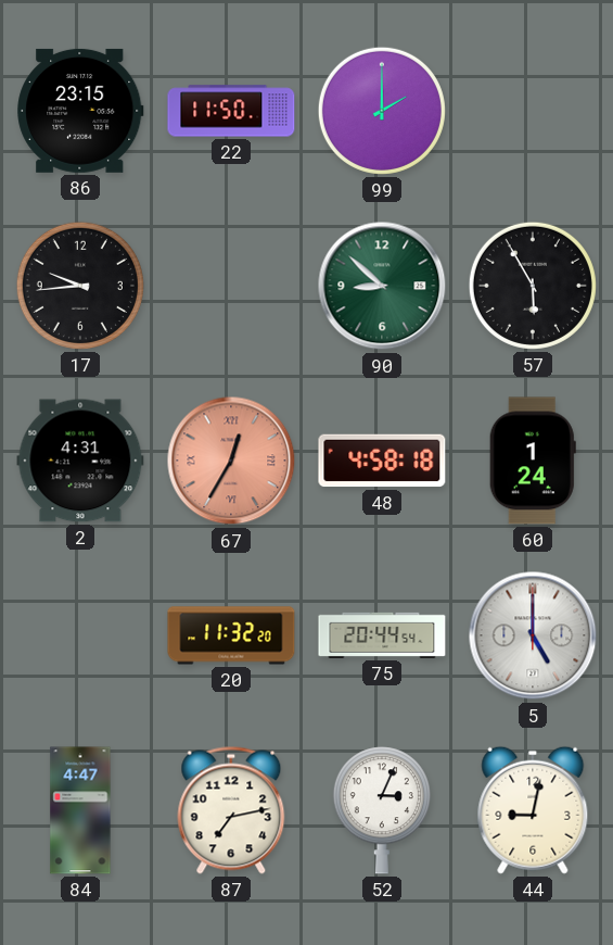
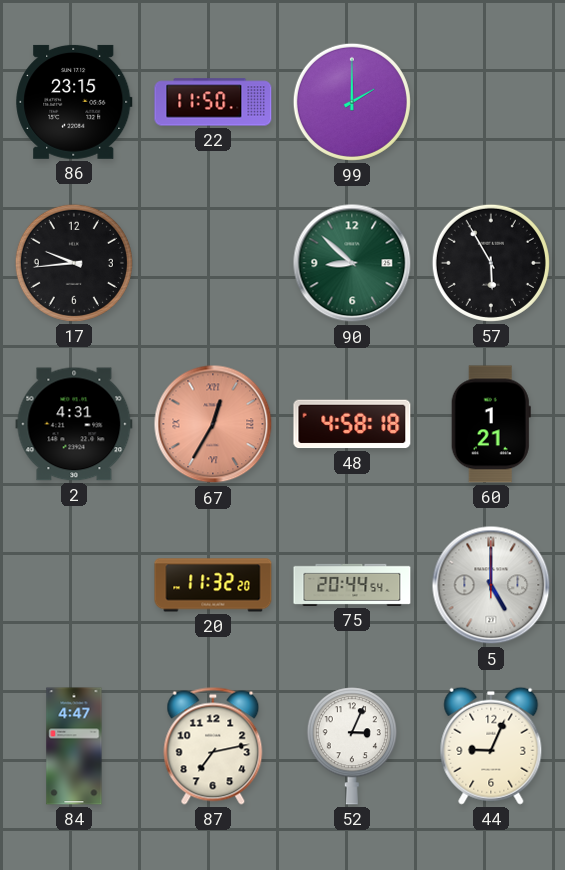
60: 1:24 -> 1:21
44: 9:02 -> 9:04
